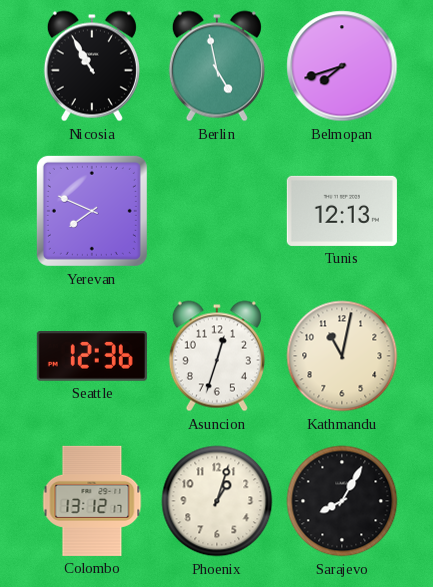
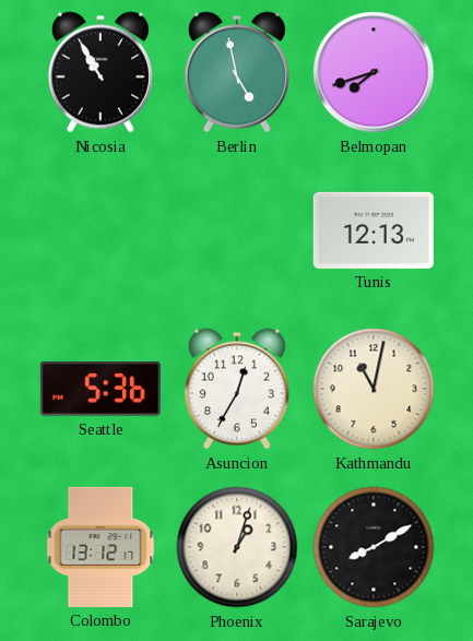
Yerevan: 7:49 -> none
Seattle: 12:36 -> 5:36
Asuncion: 12:33 -> 12:35
Sarajevo: 8:05 -> 8:10
